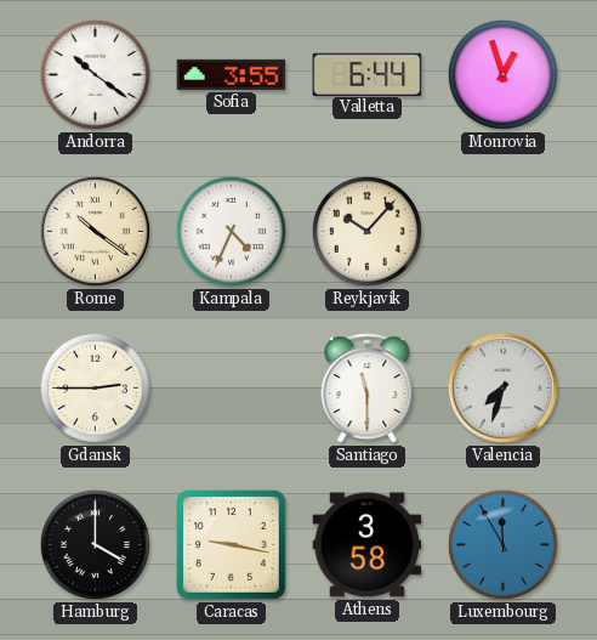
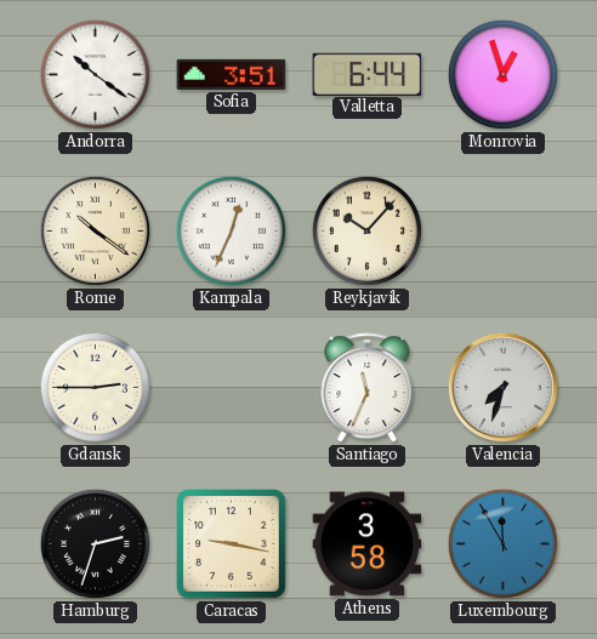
Sofia: 3:55 -> 3:51
Kampala: 4:34 -> 12:34
Santiago: 11:30 -> 11:34
Hamburg: 4:00 -> 2:33
